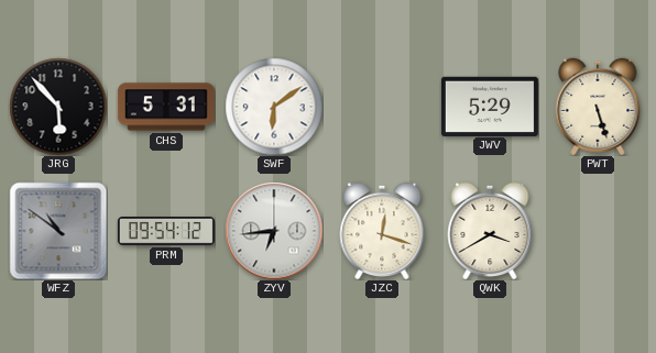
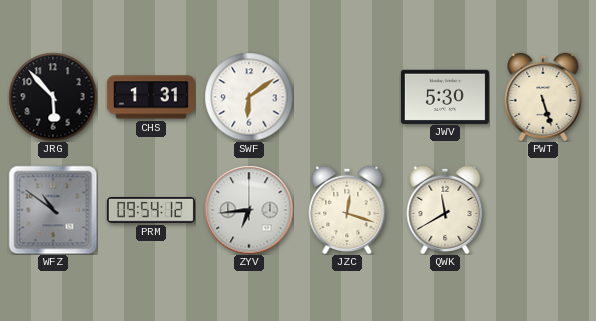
CHS: 5:31 -> 1:31
JWV: 5:29 -> 5:30
QWK: 3:40 -> 11:40
